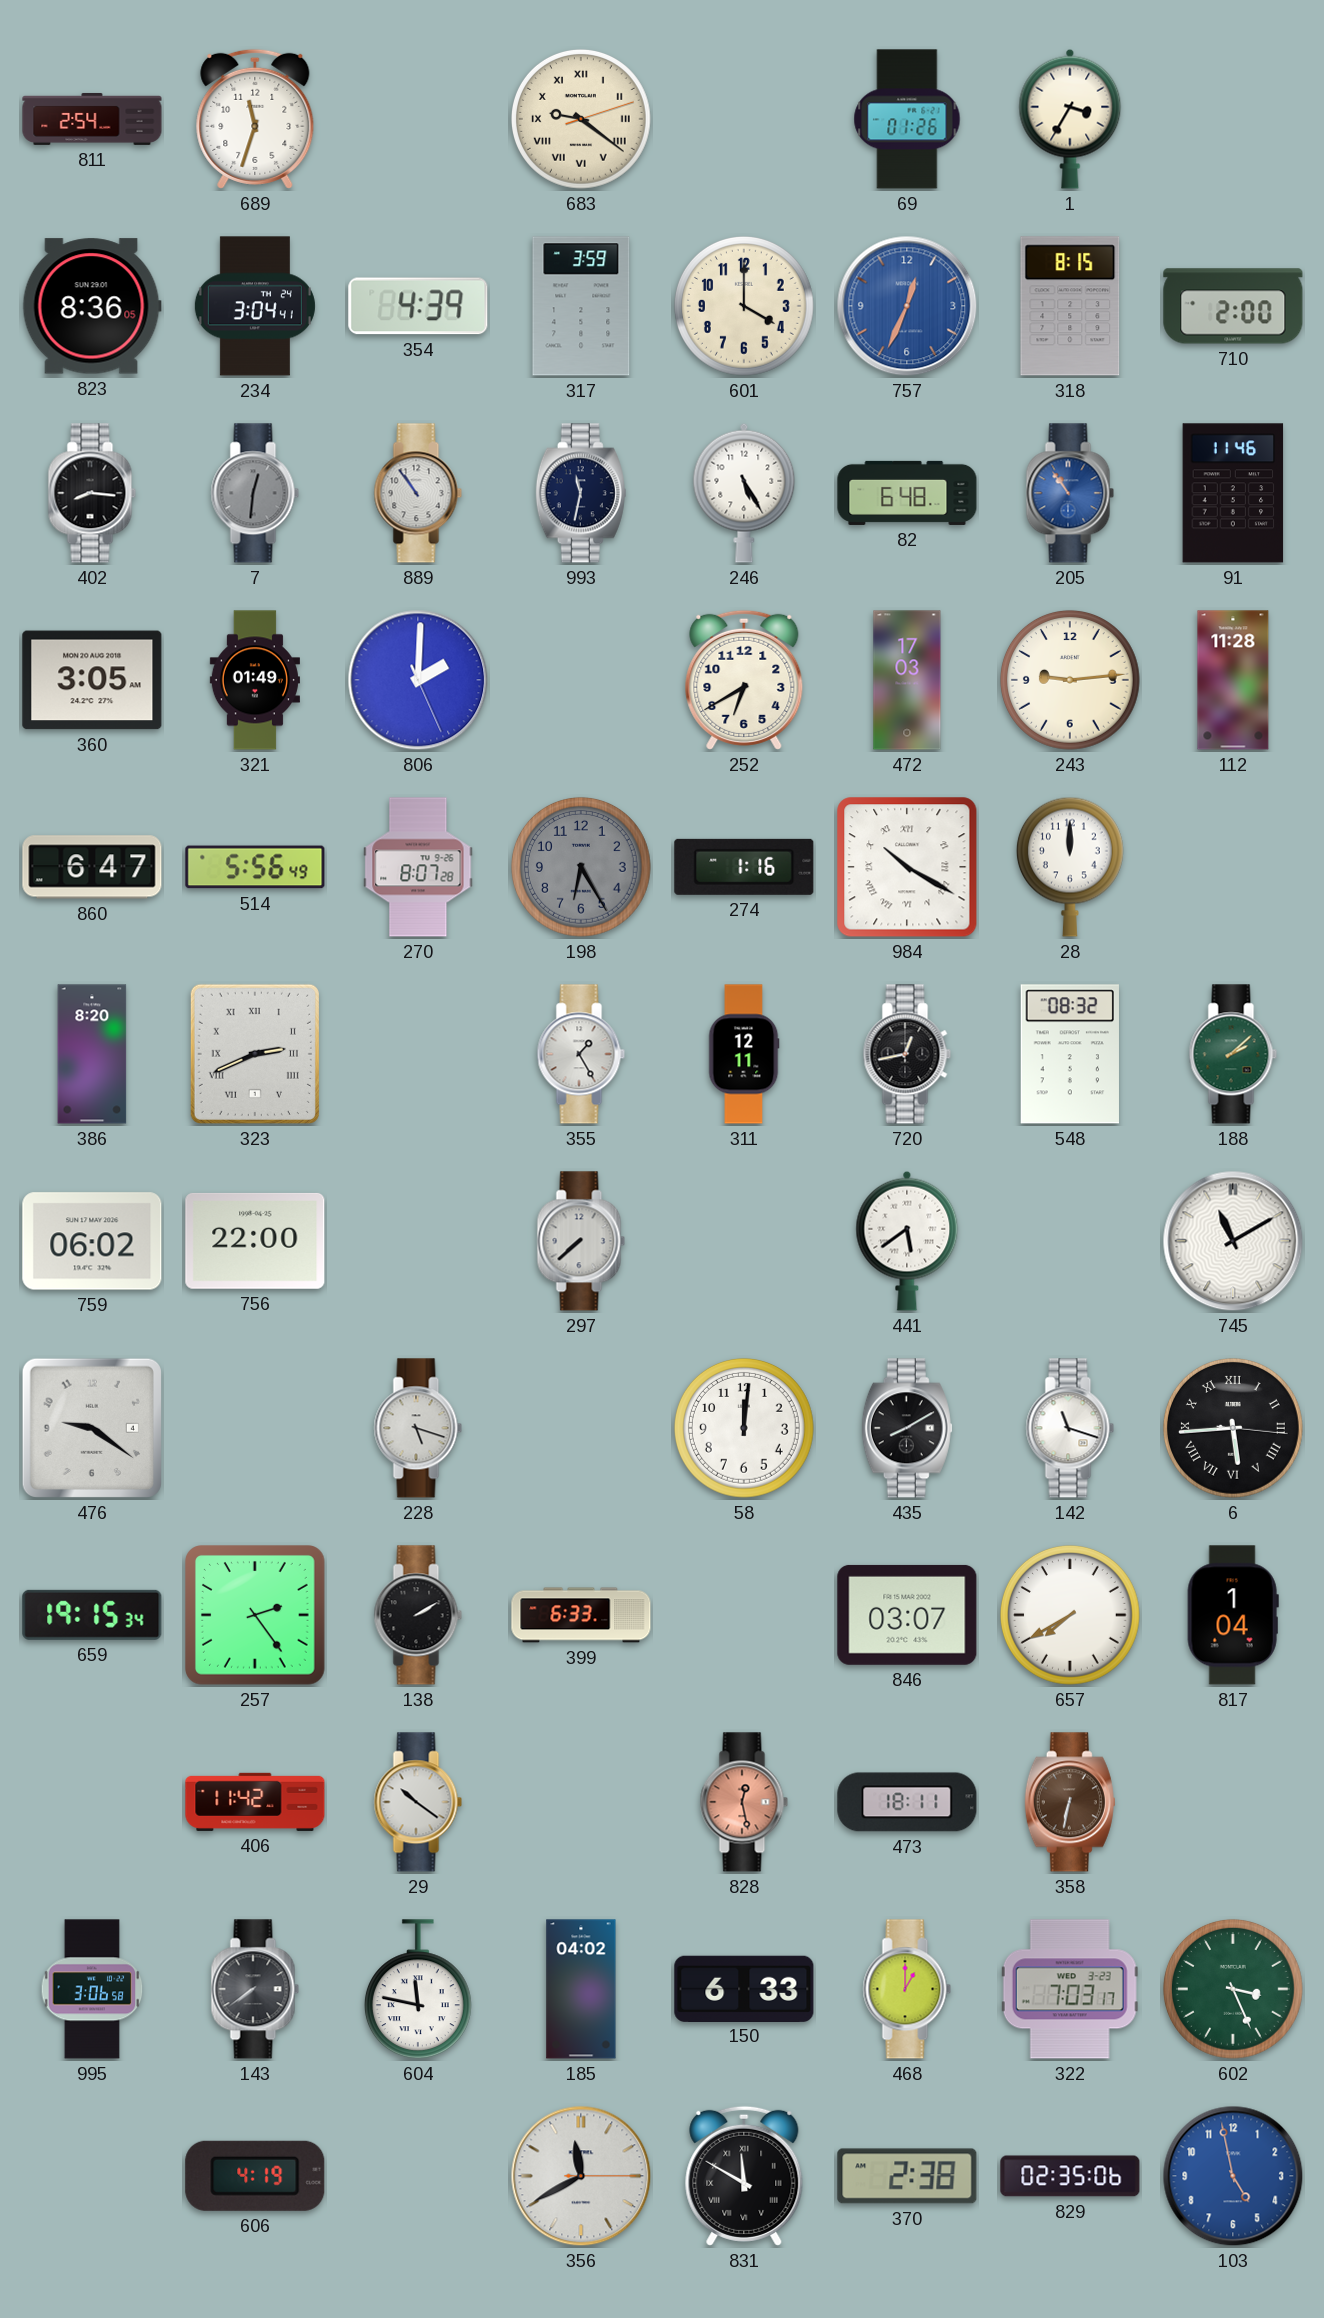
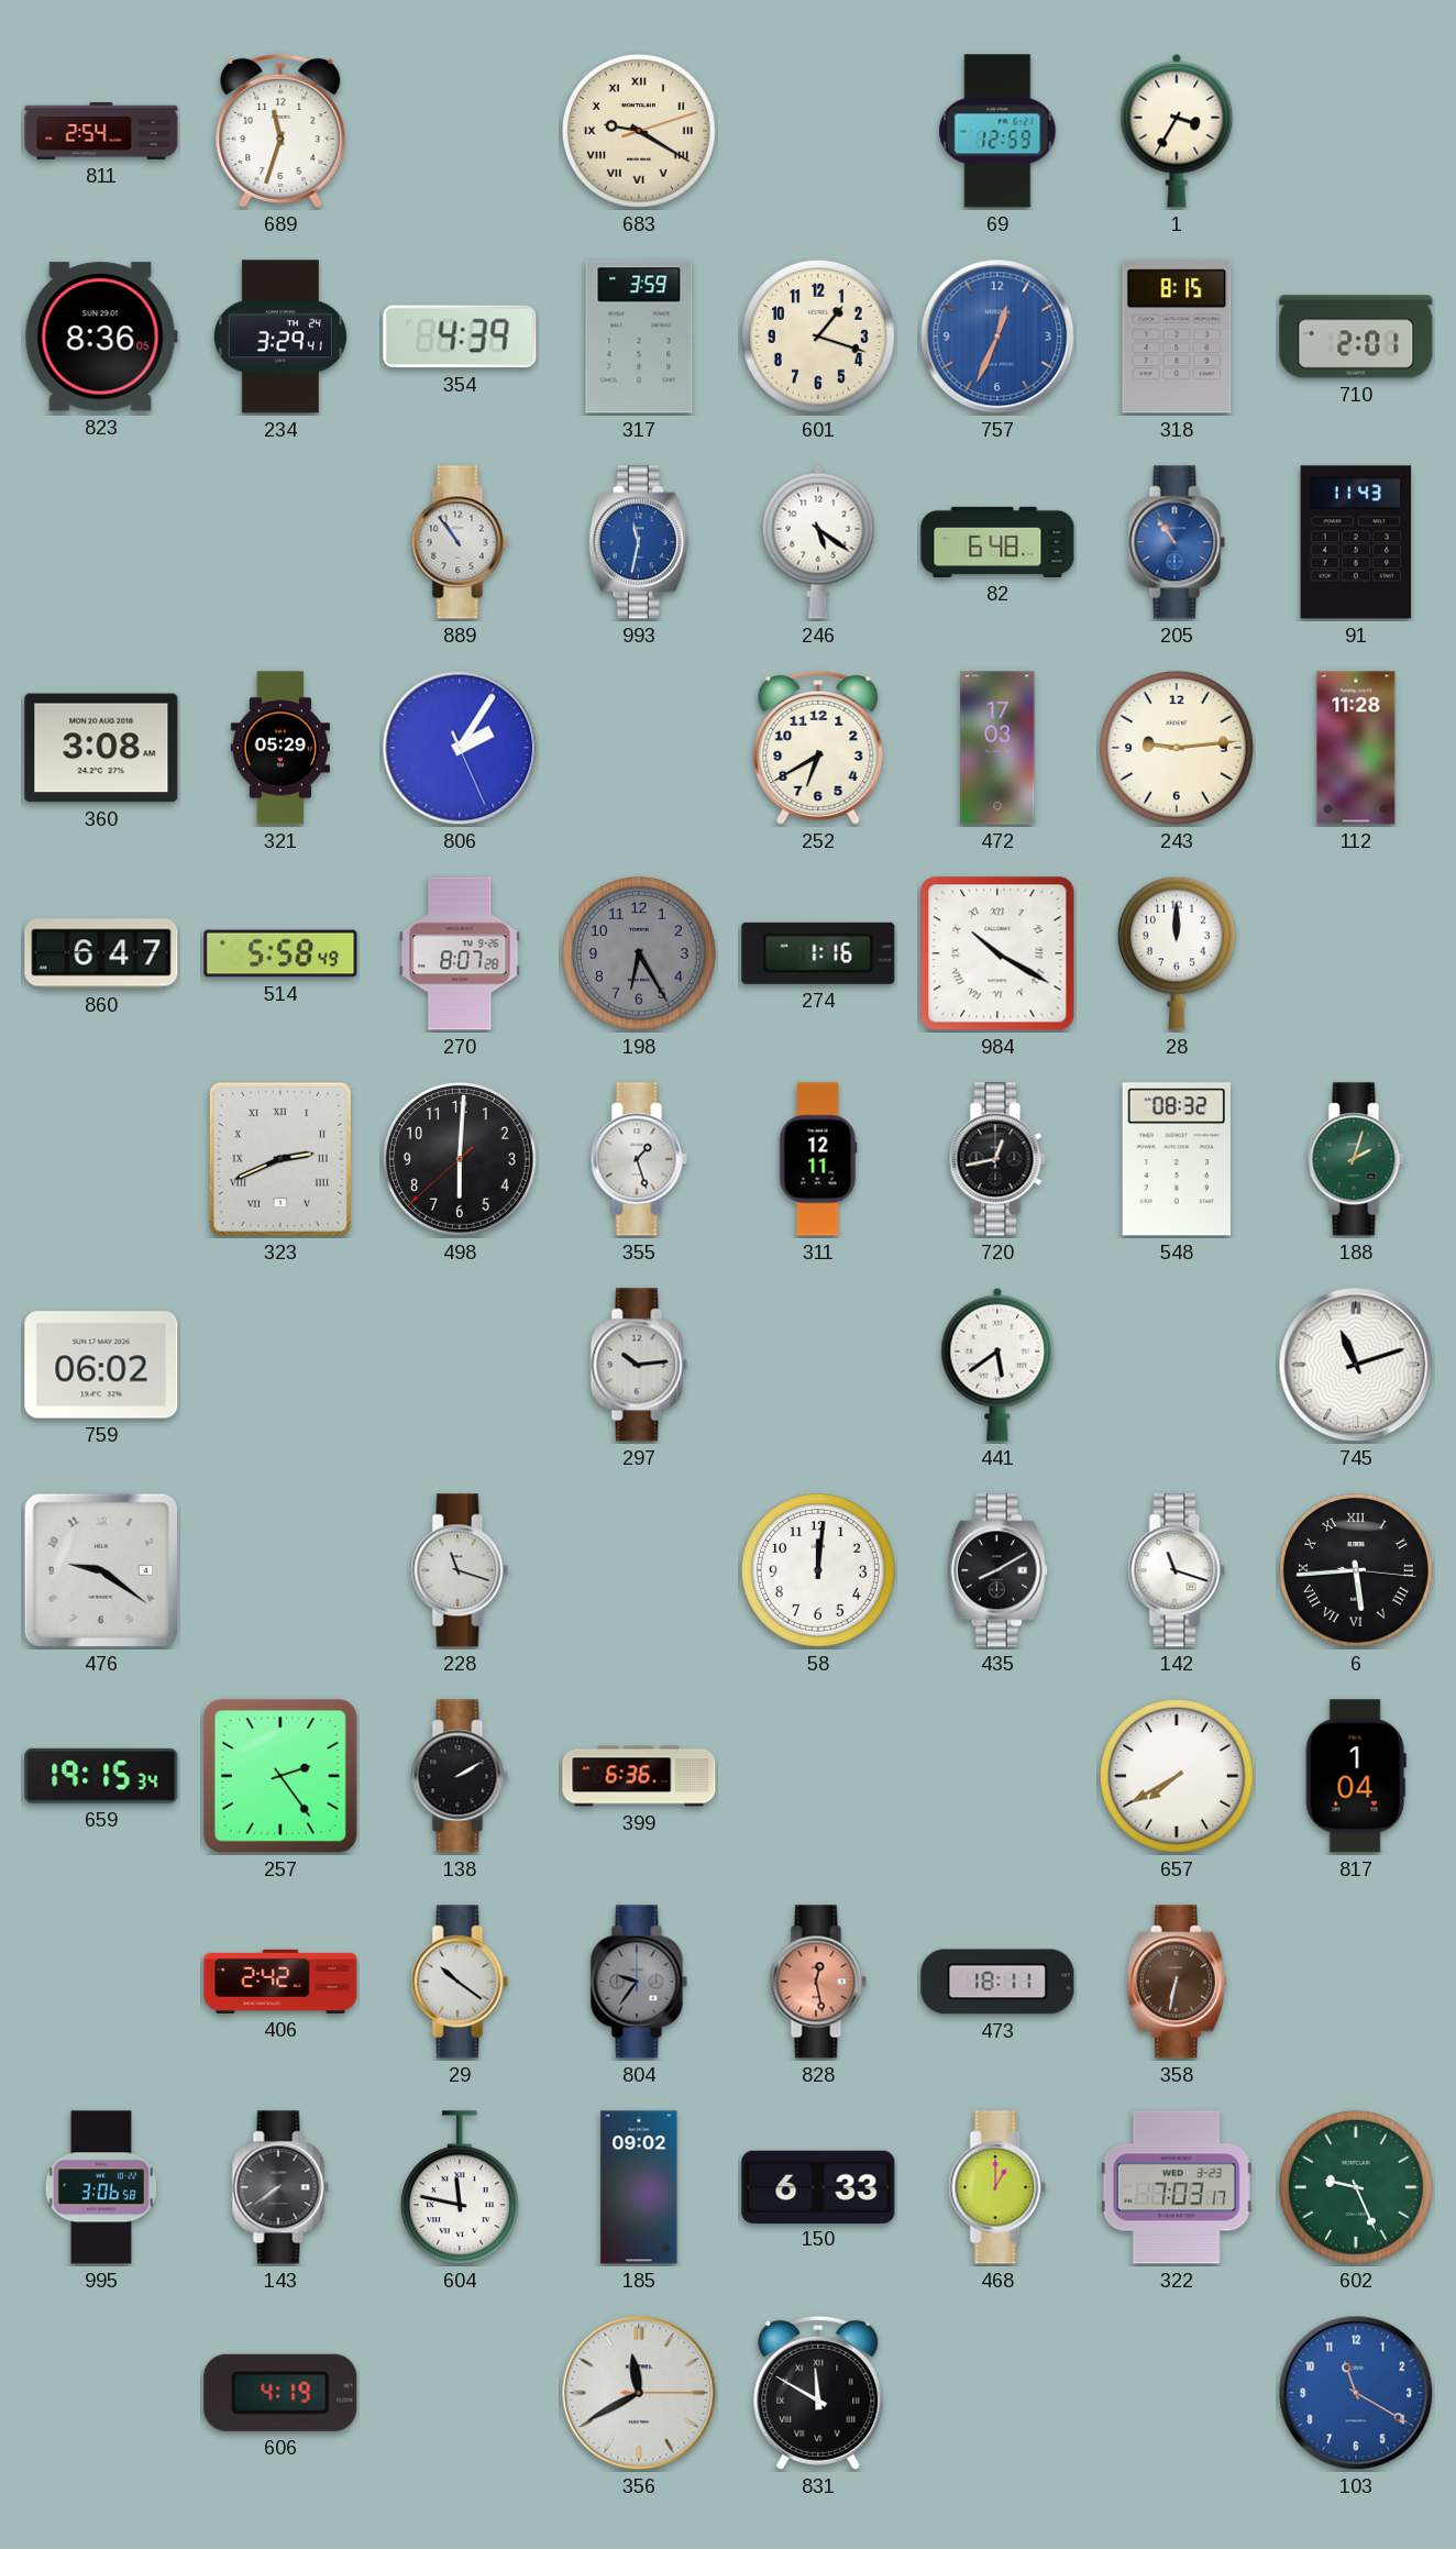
683: 9:21 -> 9:20
69: 01:26 -> 12:59
234: 3:04 -> 3:29
601: 4:00 -> 1:18
710: 2:00 -> 2:01
402: 8:16 -> none
7: 12:31 -> none
993 dial: navy -> blue
246: 5:25 -> 5:21
91: 11:46 -> 11:43
360: 3:05 -> 3:08
321: 01:49 -> 05:29
806: 2:00 -> 2:05
514: 5:56 -> 5:58
386: 8:20 -> none
498: none -> 6:00
355: 1:25 -> 1:27
188: 2:08 -> 2:03
756: 22:00 -> none
297: 7:38 -> 10:14
745: 11:10 -> 11:12
228: 5:18 -> 11:18
399: 6:33 -> 6:36
846: 03:07 -> none
406: 11:42 -> 2:42
804: none -> 9:36
185: 04:02 -> 09:02
602: 3:26 -> 9:26
370: 2:38 -> none
829: 02:35 -> none
103: 4:58 -> 11:20
